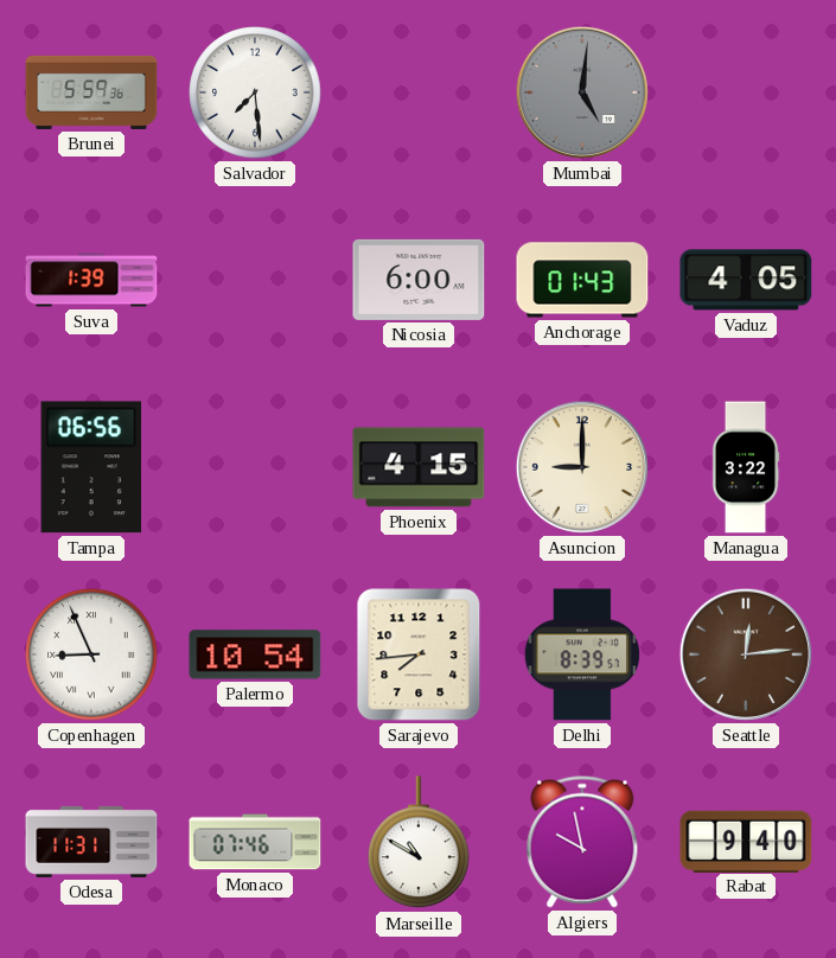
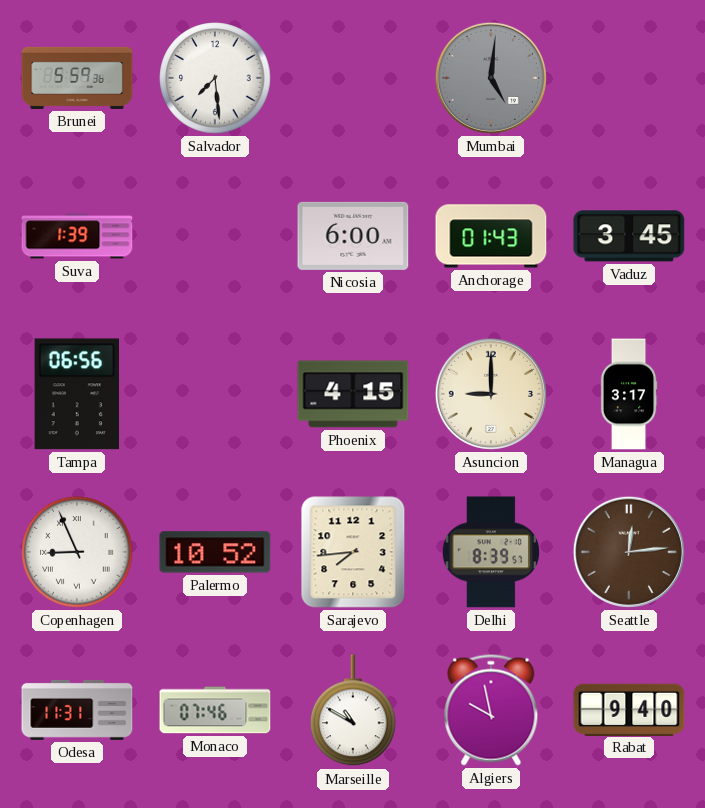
Vaduz: 4:05 -> 3:45
Managua: 3:22 -> 3:17
Palermo: 10:54 -> 10:52
